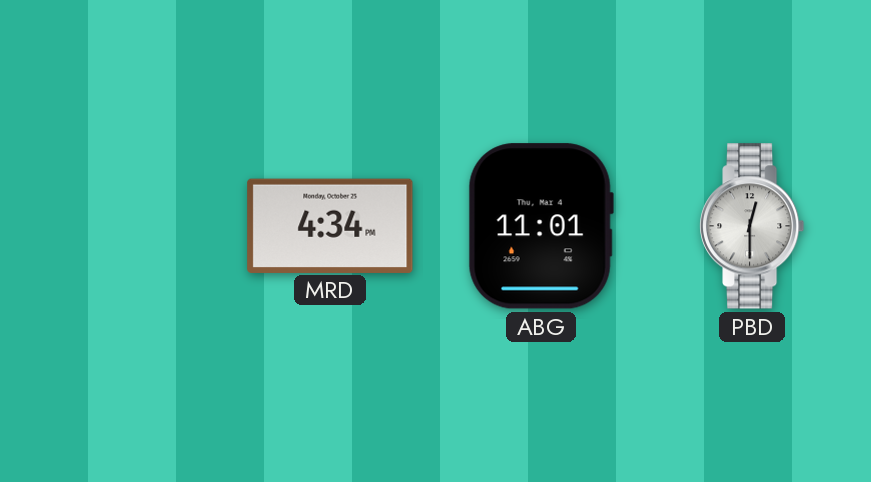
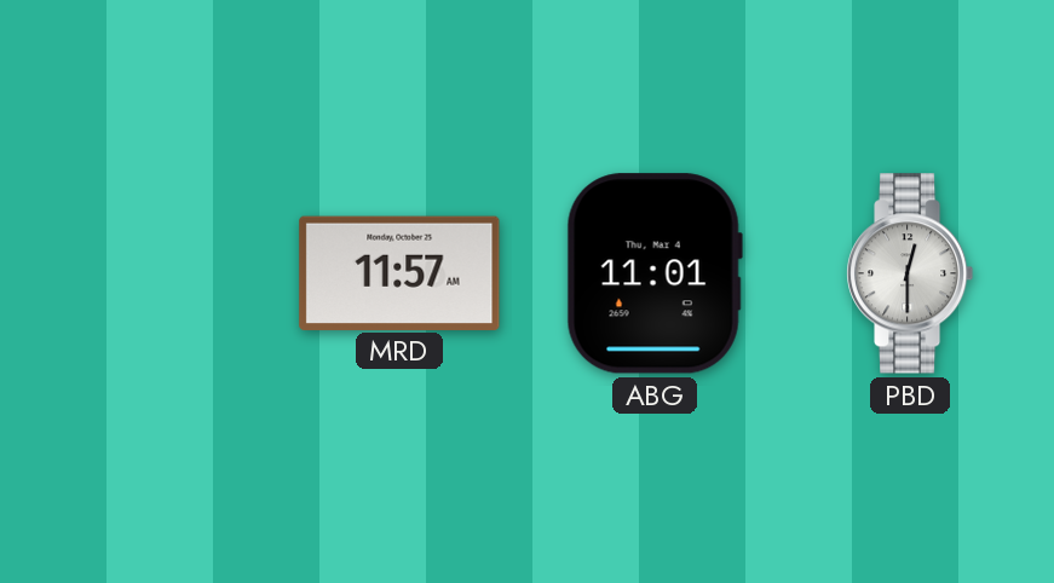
MRD: 4:34 -> 11:57
